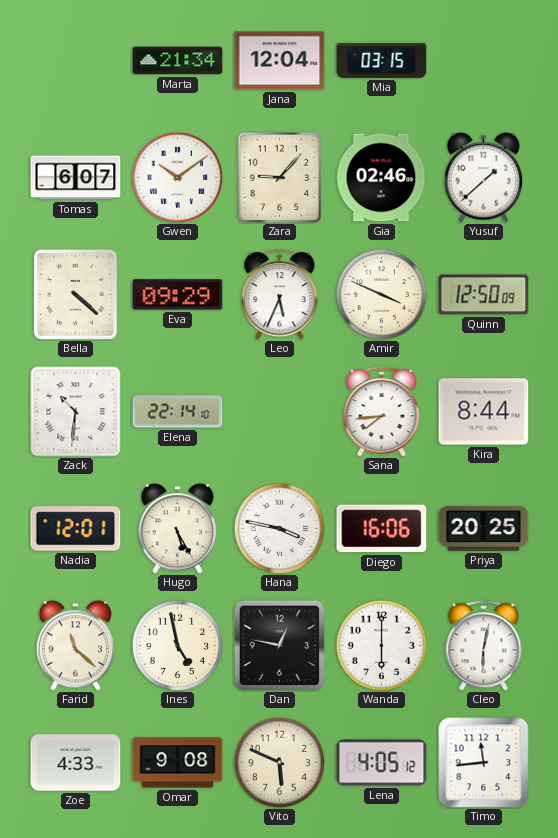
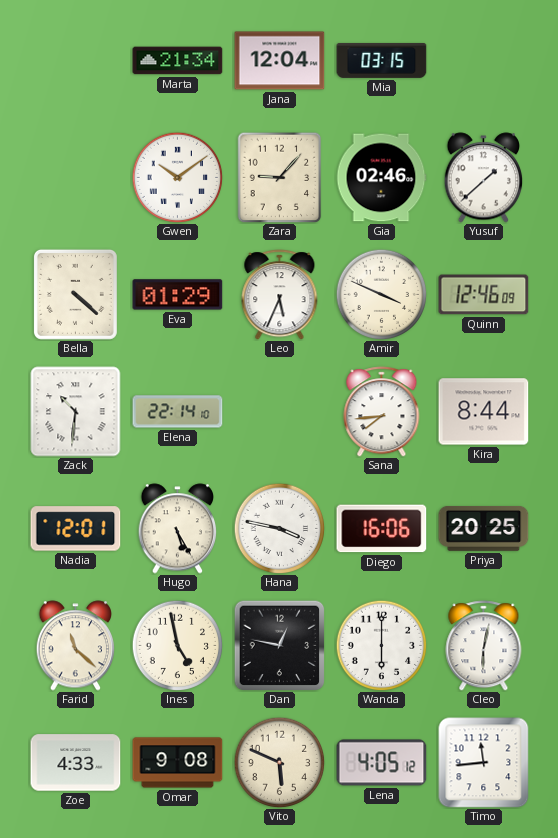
Tomas: 6:07 -> none
Eva: 09:29 -> 01:29
Quinn: 12:50 -> 12:46
